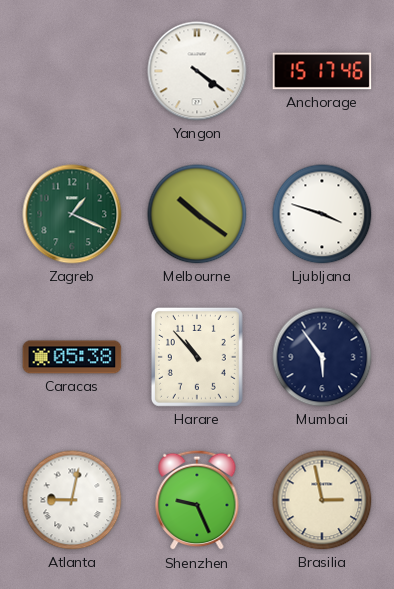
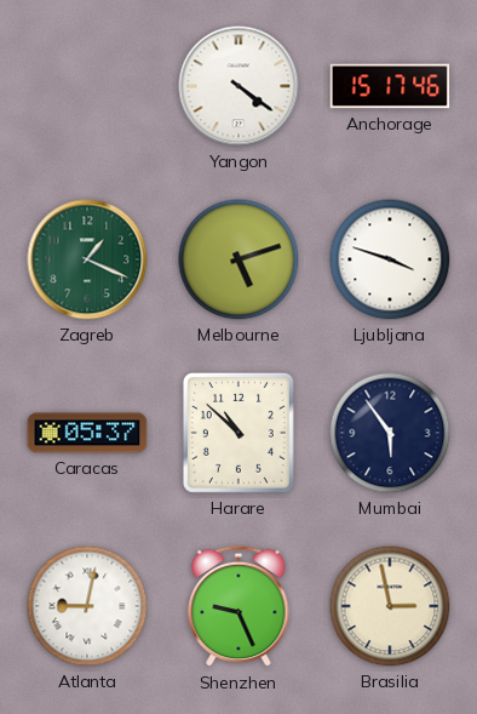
Melbourne: 10:21 -> 5:12
Caracas: 05:38 -> 05:37
Harare: 10:53 -> 10:52
